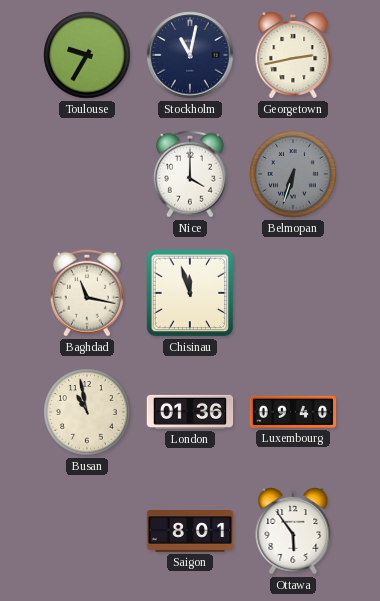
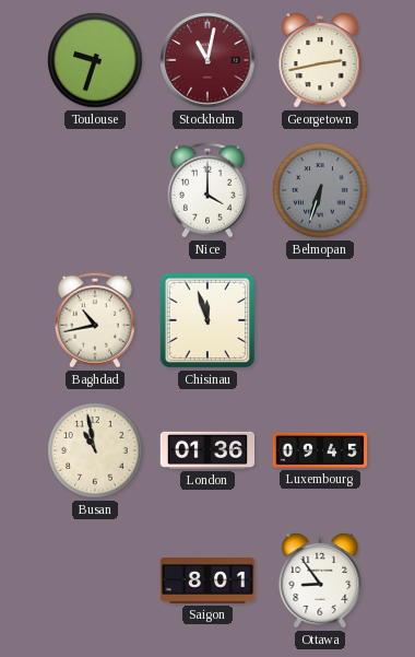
Toulouse: 9:35 -> 9:33
Stockholm dial: navy -> burgundy
Baghdad: 11:17 -> 10:43
Luxembourg: 09:40 -> 09:45
Ottawa: 5:54 -> 8:54
